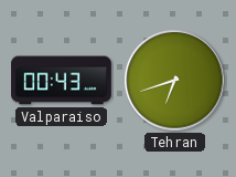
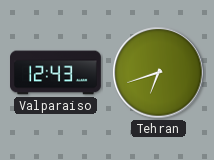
Valparaiso: 00:43 -> 12:43
